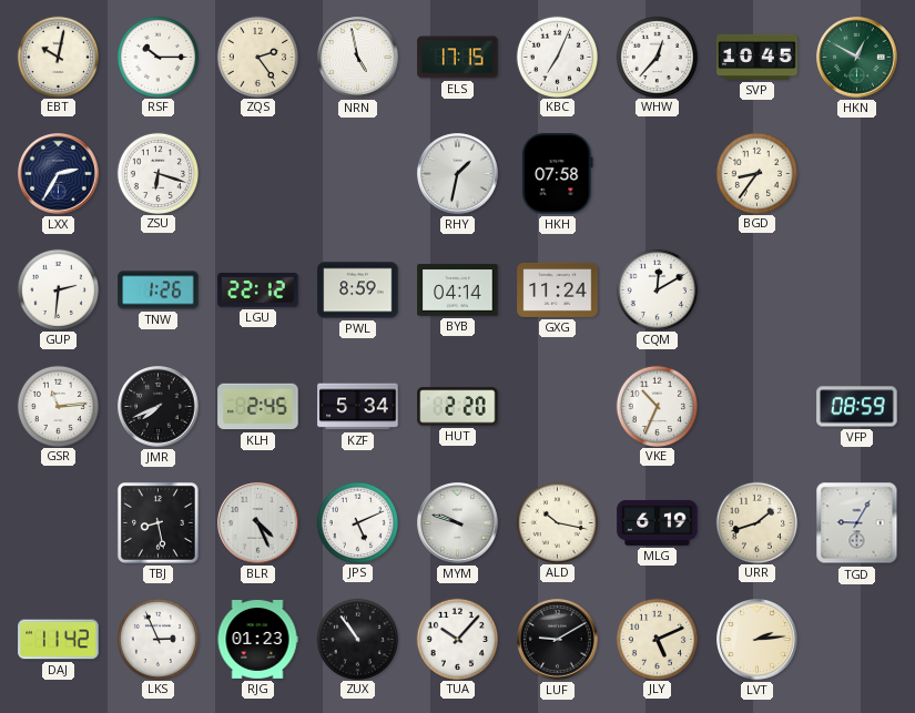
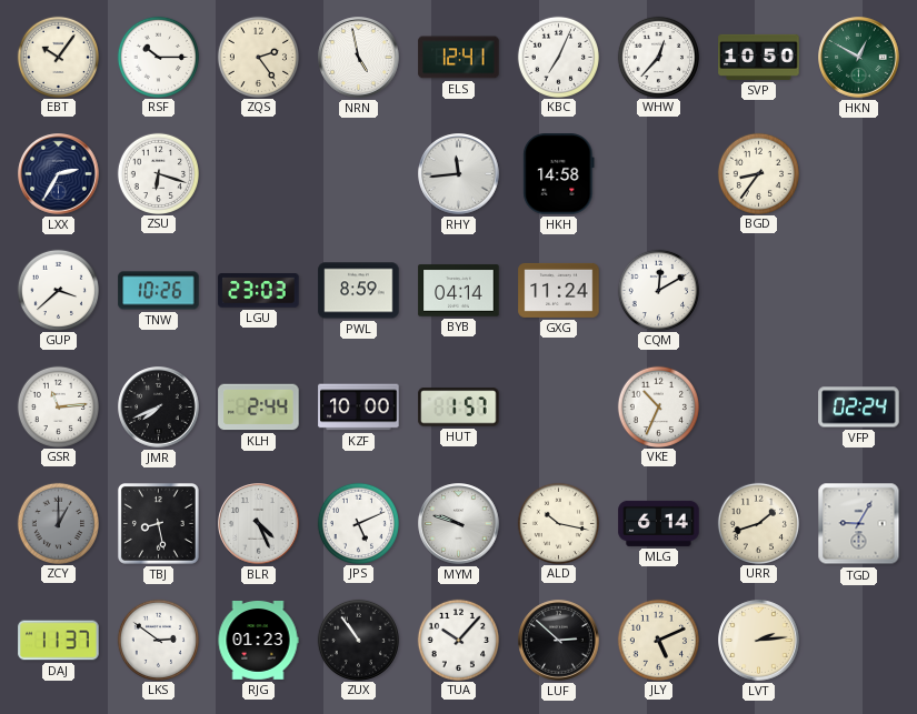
EBT: 10:02 -> 10:06
ELS: 17:15 -> 12:41
SVP: 10:45 -> 10:50
RHY: 1:32 -> 11:44
HKH: 07:58 -> 14:58
GUP: 2:31 -> 3:38
TNW: 1:26 -> 10:26
LGU: 22:12 -> 23:03
KLH: 2:45 -> 2:44
KZF: 5:34 -> 10:00
HUT: 2:20 -> 1:57
VFP: 08:59 -> 02:24
ZCY: none -> 1:00
MLG: 6:19 -> 6:14
DAJ: 11:42 -> 11:37
LKS: 2:56 -> 2:51
LUF: 9:10 -> 2:52
